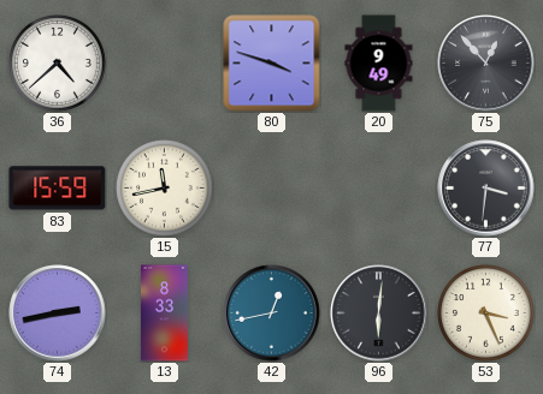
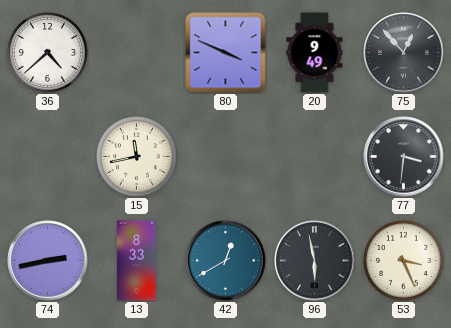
80: 3:48 -> 3:49
83: 15:59 -> none
42: 12:43 -> 12:40
96: 6:01 -> 5:58
